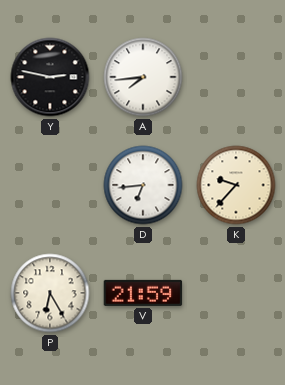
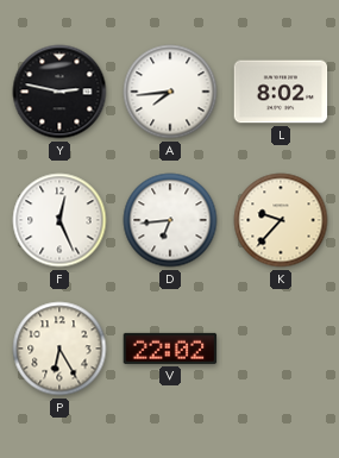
L: none -> 8:02
F: none -> 12:26
V: 21:59 -> 22:02
